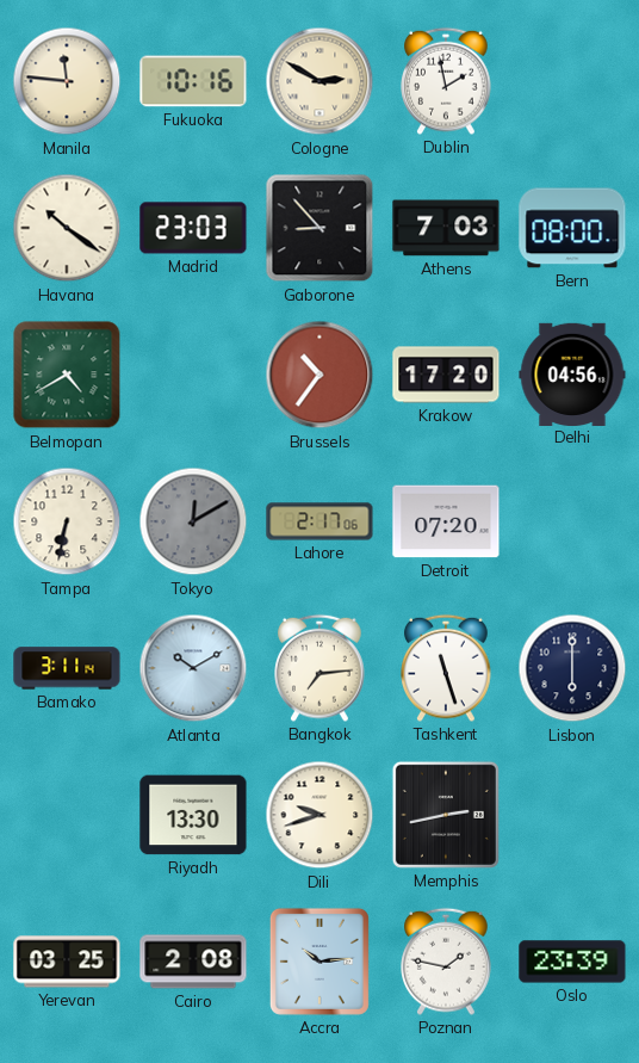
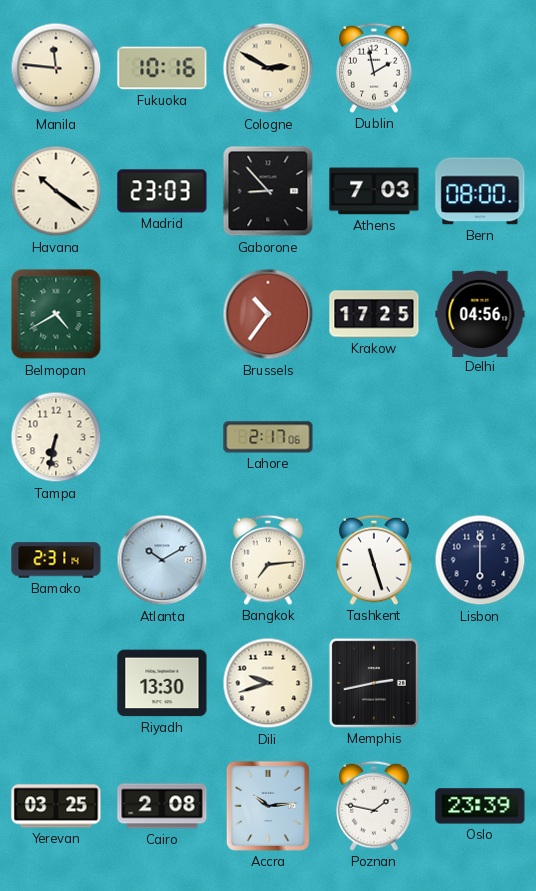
Krakow: 17:20 -> 17:25
Tokyo: 12:10 -> none
Detroit: 07:20 -> none
Bamako: 3:11 -> 2:31
